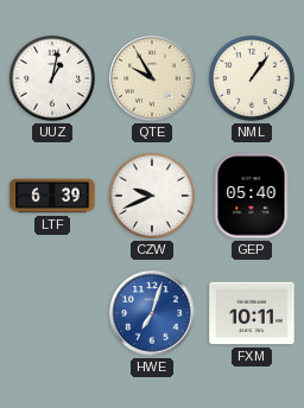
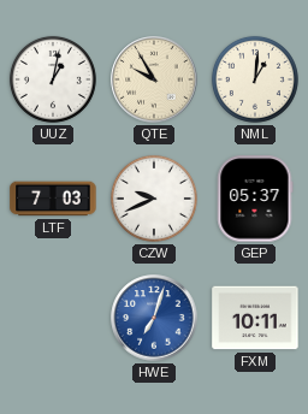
NML: 1:06 -> 1:01
LTF: 6:39 -> 7:03
GEP: 05:40 -> 05:37
